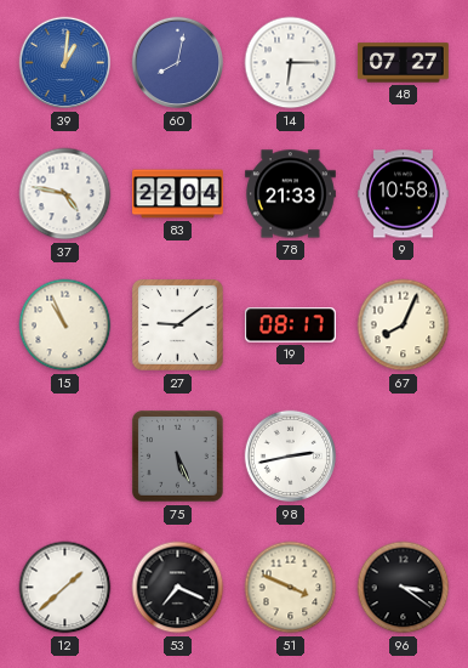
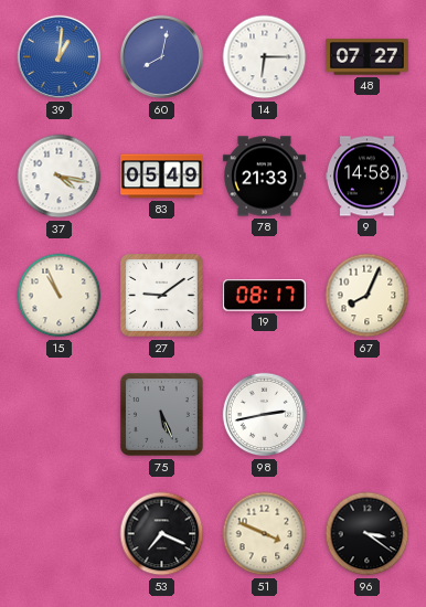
37: 4:47 -> 4:17
83: 22:04 -> 05:49
9: 10:58 -> 14:58
12: 1:38 -> none
